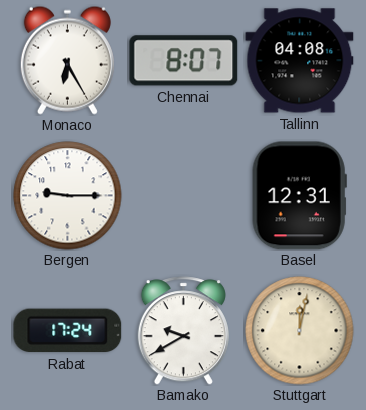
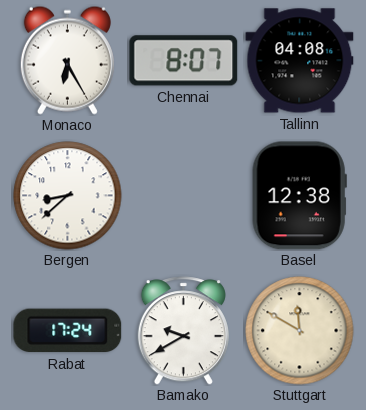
Bergen: 9:15 -> 8:38
Basel: 12:31 -> 12:38
Stuttgart: 12:02 -> 11:50
